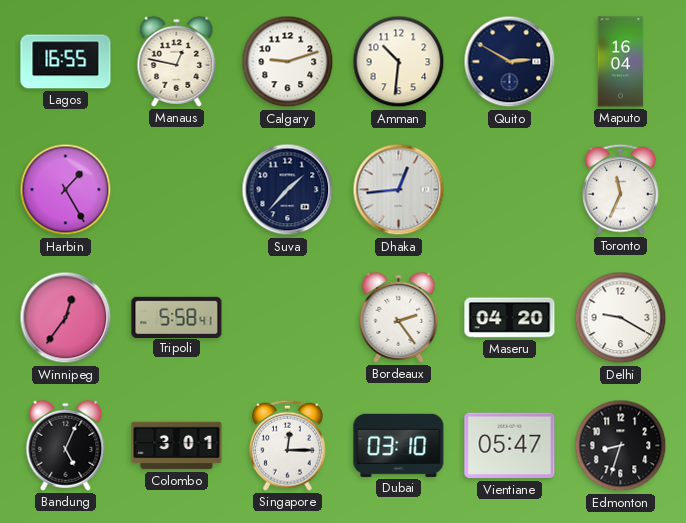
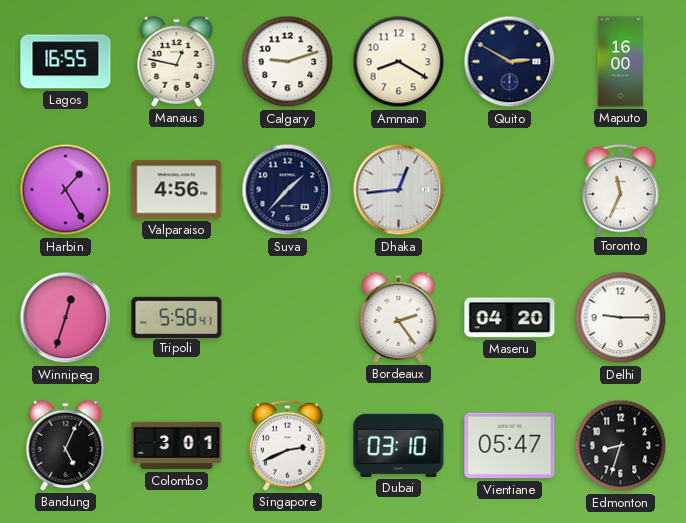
Amman: 10:31 -> 8:20
Maputo: 16:04 -> 16:00
Valparaiso: none -> 4:56
Winnipeg: 12:36 -> 12:33
Delhi: 9:20 -> 9:15
Singapore: 12:15 -> 2:41
